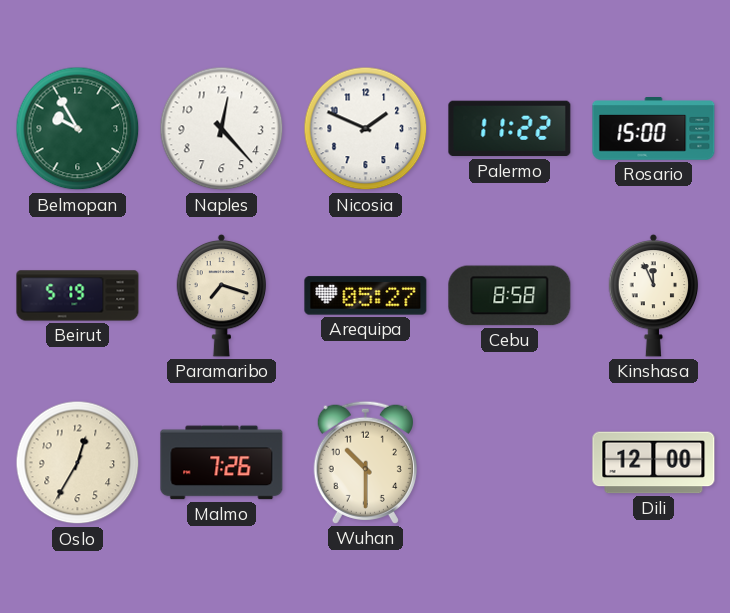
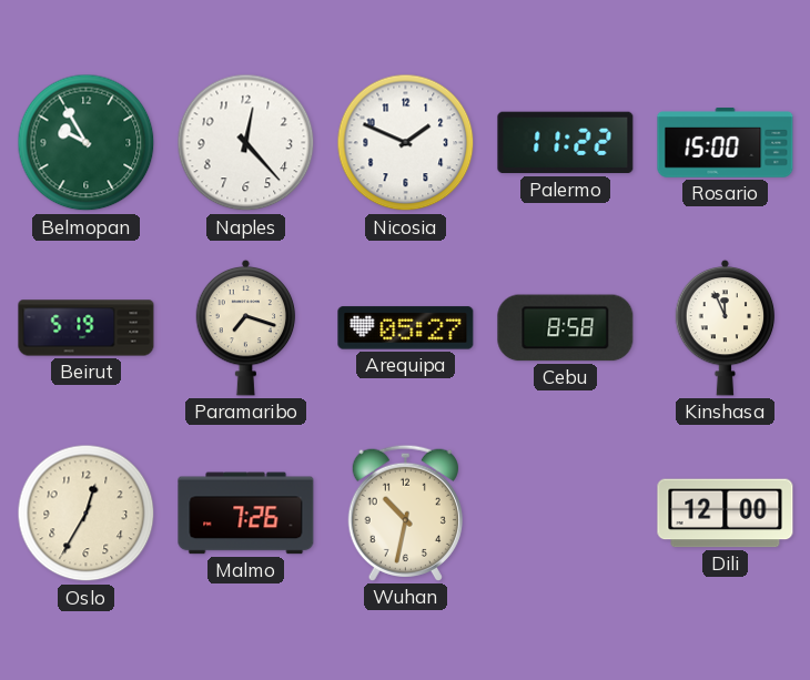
Wuhan: 10:30 -> 10:32
